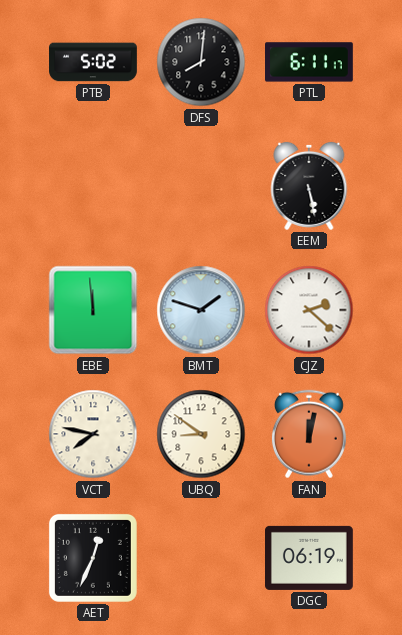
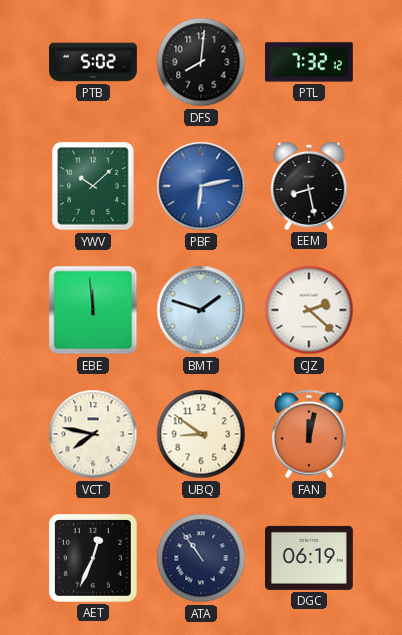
PTL: 6:11 -> 7:32
YWV: none -> 10:08
PBF: none -> 6:13
EEM: 5:28 -> 8:28
ATA: none -> 10:54
